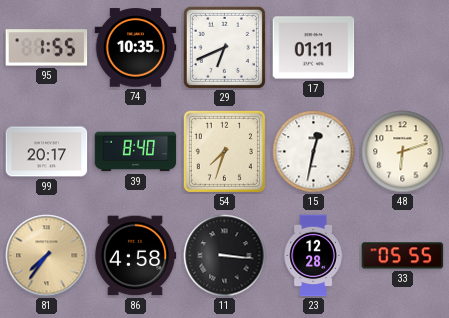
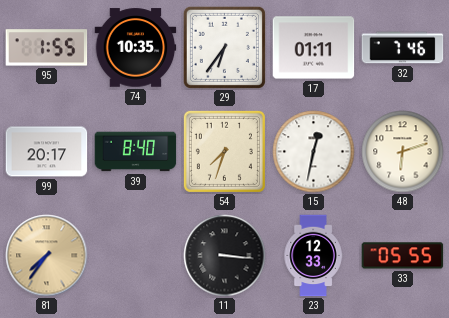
29: 6:41 -> 6:36
32: none -> 7:46
86: 4:58 -> none
23: 12:28 -> 12:33
